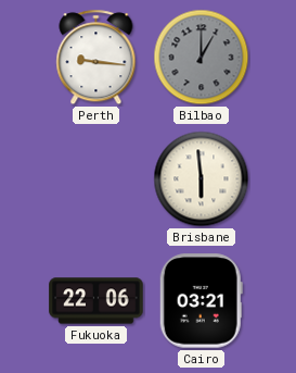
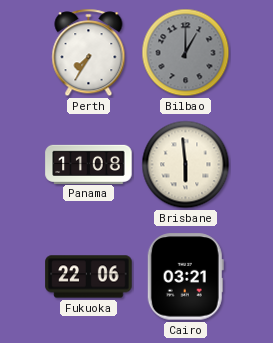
Perth: 9:16 -> 7:35
Panama: none -> 11:08
